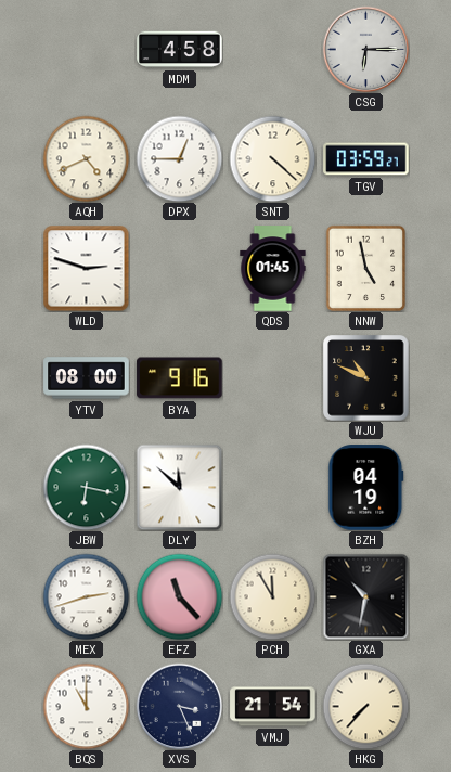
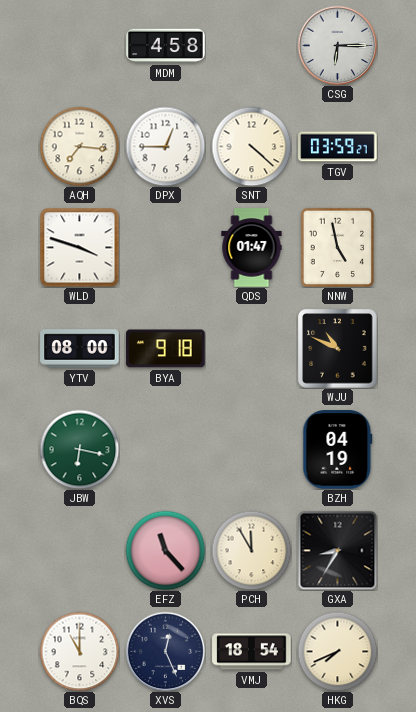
AQH: 4:41 -> 7:16
WLD: 2:48 -> 3:48
QDS: 01:45 -> 01:47
BYA: 9:16 -> 9:18
DLY: 11:52 -> none
MEX: 2:42 -> none
GXA: 10:32 -> 8:35
XVS: 3:26 -> 12:26
VMJ: 21:54 -> 18:54
HKG: 7:37 -> 7:41
